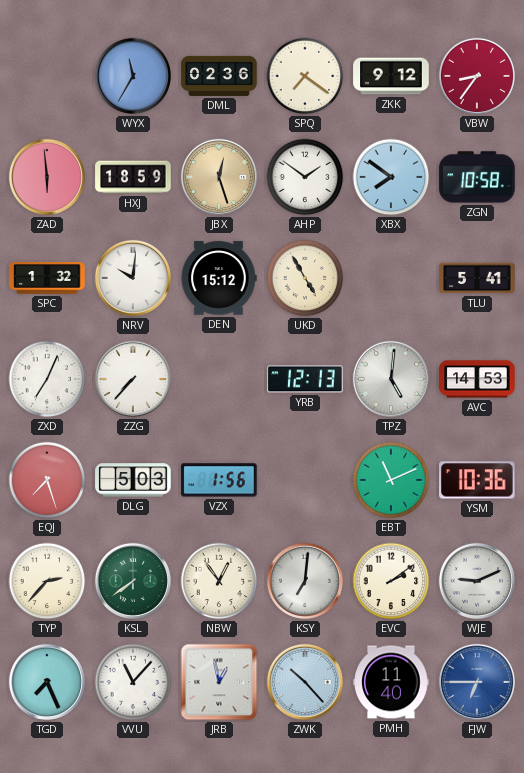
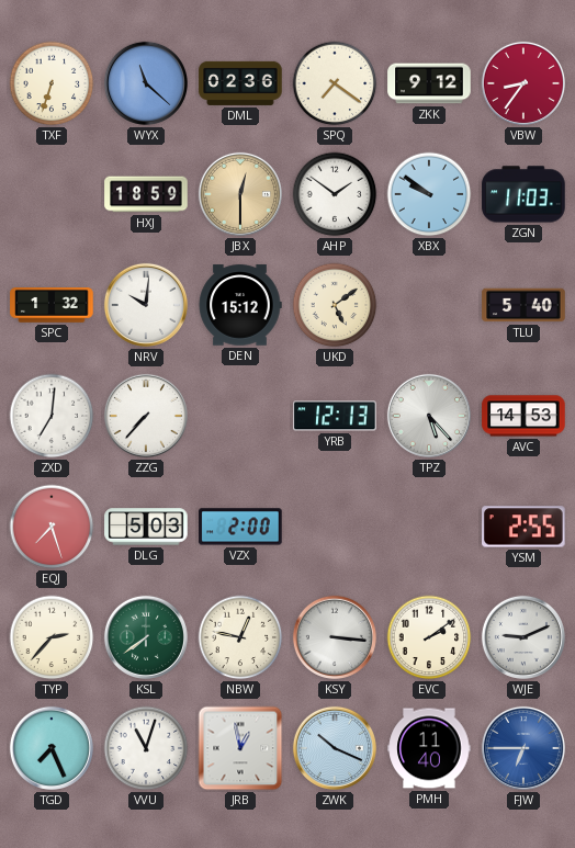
TXF: none -> 6:33
WYX: 11:35 -> 11:22
ZAD: 5:59 -> none
JBX: 12:27 -> 12:30
XBX: 7:51 -> 9:51
ZGN: 10:58 -> 11:03
UKD: 4:55 -> 5:09
TLU: 5:41 -> 5:40
ZXD: 7:04 -> 7:01
TPZ: 5:01 -> 5:23
VZX: 1:56 -> 2:00
EBT: 11:11 -> none
YSM: 10:36 -> 2:55
NBW: 12:54 -> 12:47
KSY: 7:01 -> 3:16
VVU: 11:07 -> 11:03
ZWK: 10:23 -> 10:19
